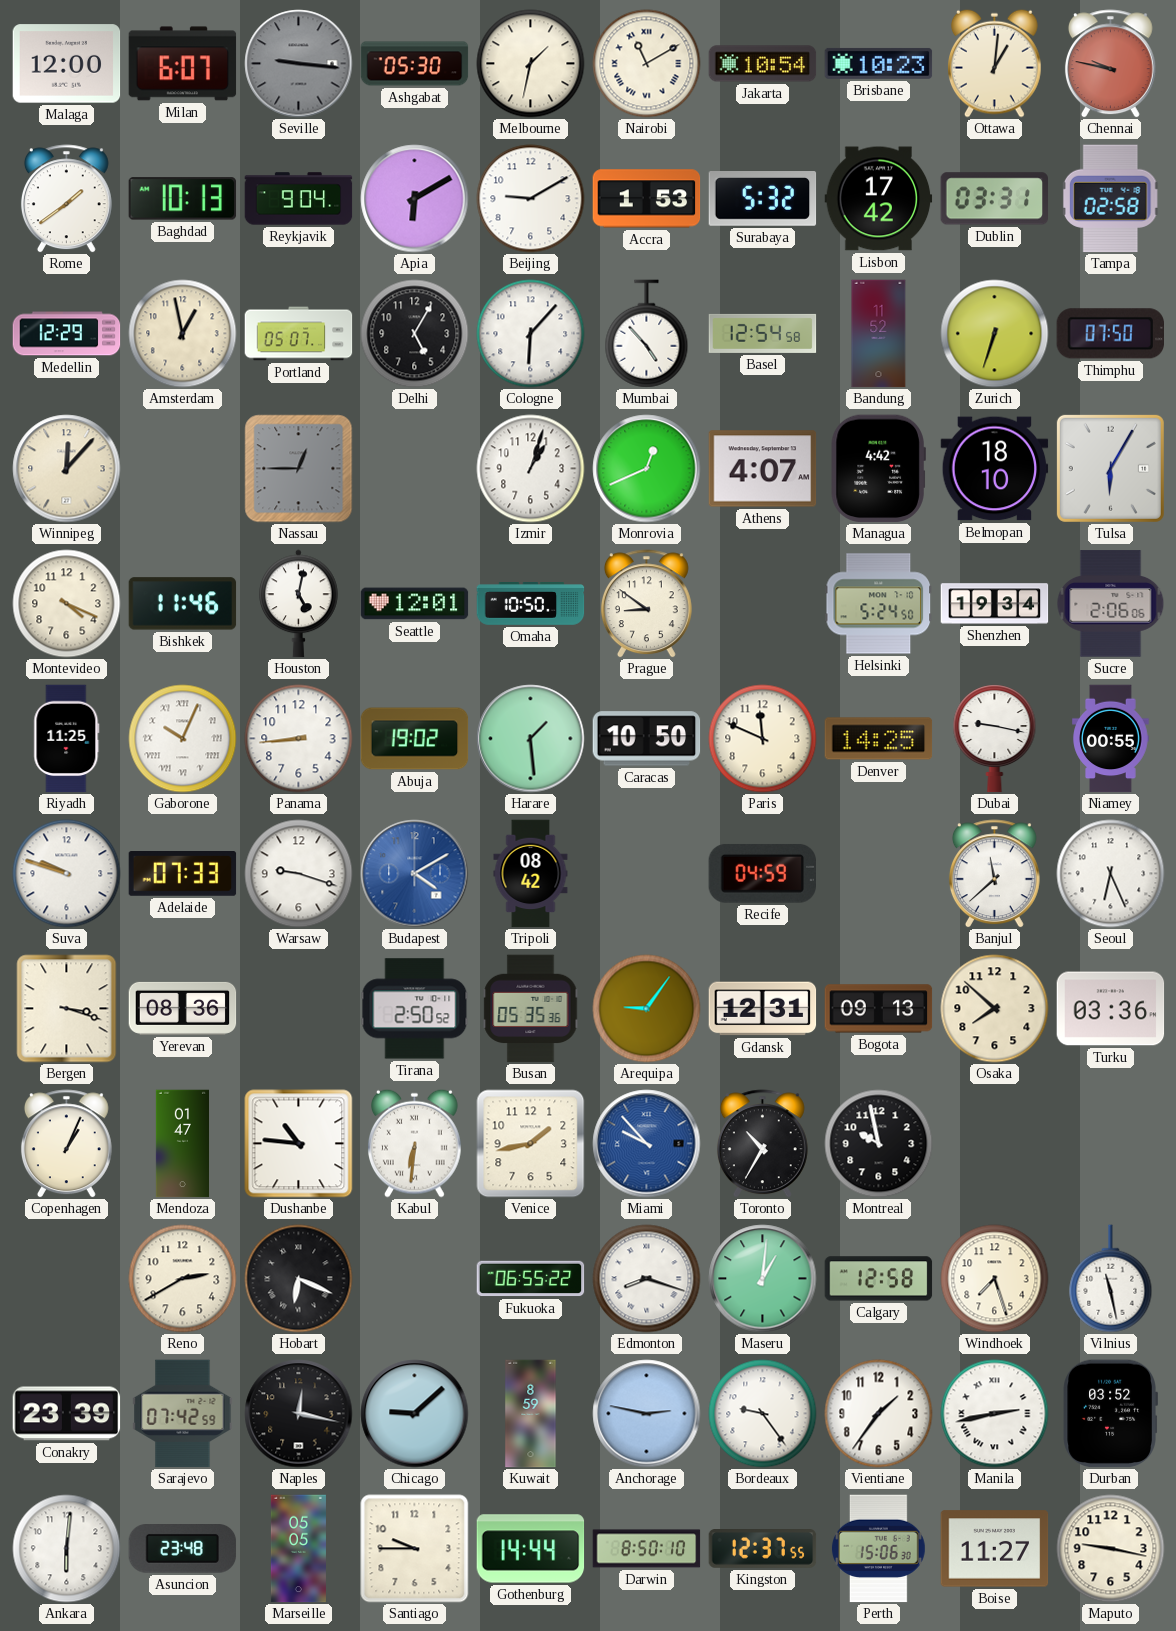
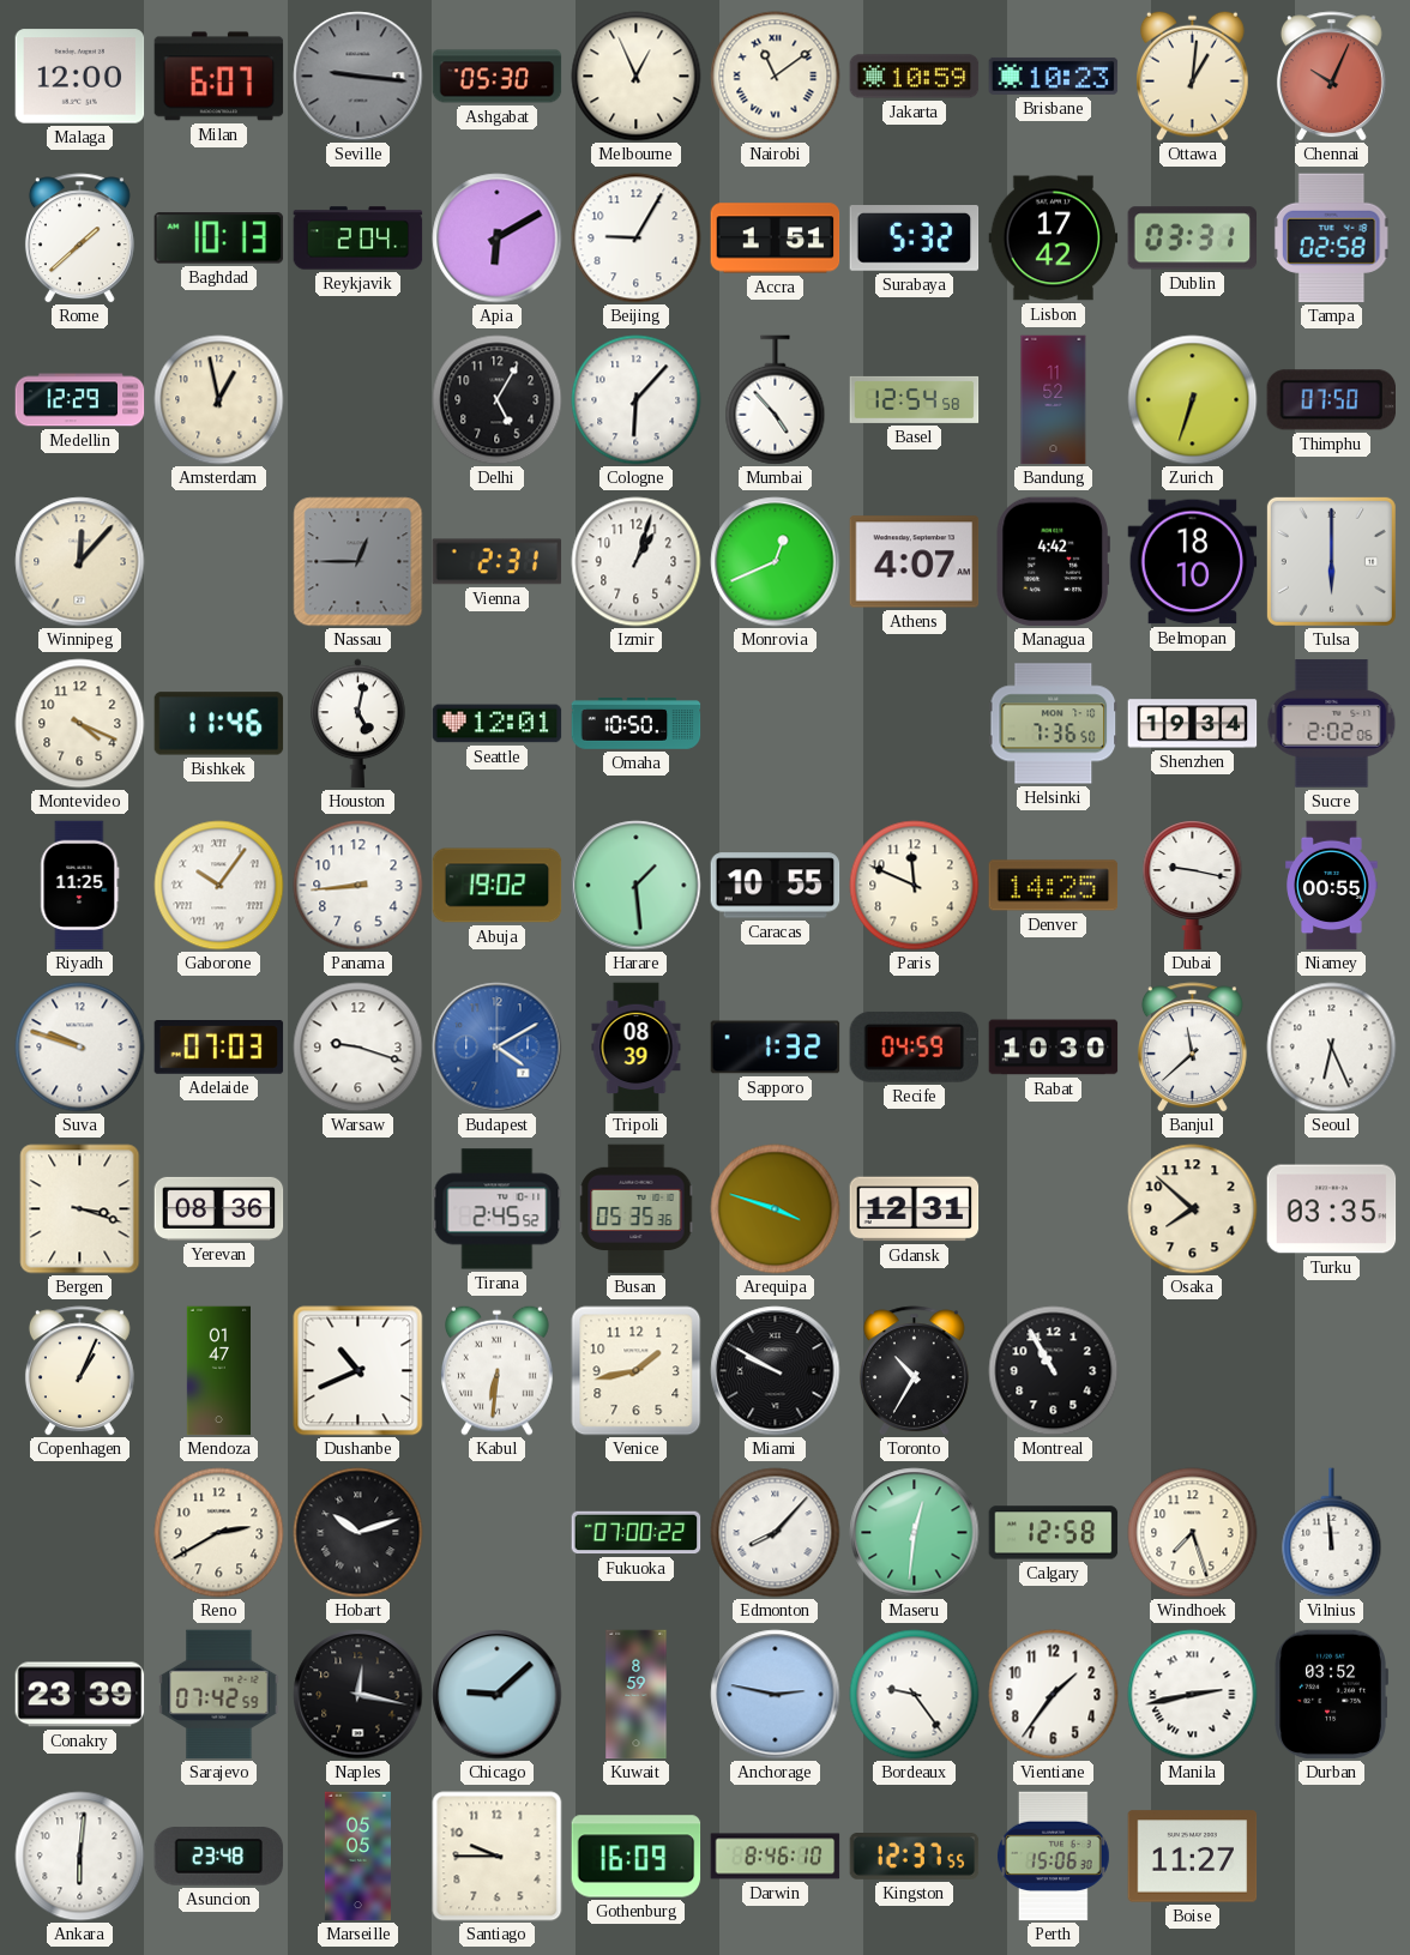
Melbourne: 1:32 -> 12:56
Nairobi: 11:10 -> 11:09
Jakarta: 10:54 -> 10:59
Chennai: 9:47 -> 10:04
Rome: 1:39 -> 1:38
Reykjavik: 9:04 -> 2:04
Beijing: 9:10 -> 9:05
Accra: 1:53 -> 1:51
Portland: 05:07 -> none
Vienna: none -> 2:31
Tulsa: 6:05 -> 6:00
Prague: 8:51 -> none
Helsinki: 5:24 -> 7:36
Sucre: 2:06 -> 2:02
Gaborone: 10:04 -> 10:06
Caracas: 10:50 -> 10:55
Adelaide: 07:33 -> 07:03
Tripoli: 08:42 -> 08:39
Sapporo: none -> 1:32
Rabat: none -> 10:30
Tirana: 2:50 -> 2:45
Arequipa: 9:06 -> 3:48
Bogota: 09:13 -> none
Turku: 03:36 -> 03:35
Dushanbe: 10:46 -> 10:41
Miami: 9:53 -> 9:50
Miami dial: blue -> black
Montreal: 9:58 -> 10:55
Hobart: 6:19 -> 10:12
Fukuoka: 06:55 -> 07:00
Edmonton: 8:18 -> 8:07
Maseru: 1:01 -> 12:31
Vilnius: 11:28 -> 11:59
Gothenburg: 14:44 -> 16:09
Darwin: 8:50 -> 8:46
Maputo: 9:17 -> none
